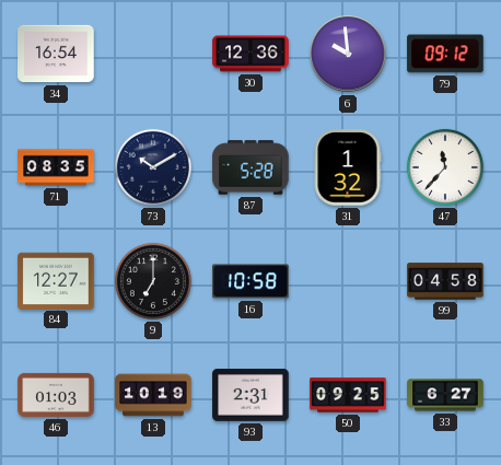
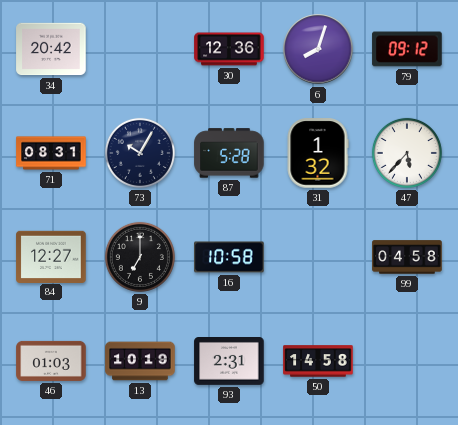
34: 16:54 -> 20:42
6: 9:59 -> 8:03
71: 08:35 -> 08:31
73: 10:10 -> 10:05
47: 11:37 -> 5:37
50: 09:25 -> 14:58
33: 6:27 -> none
